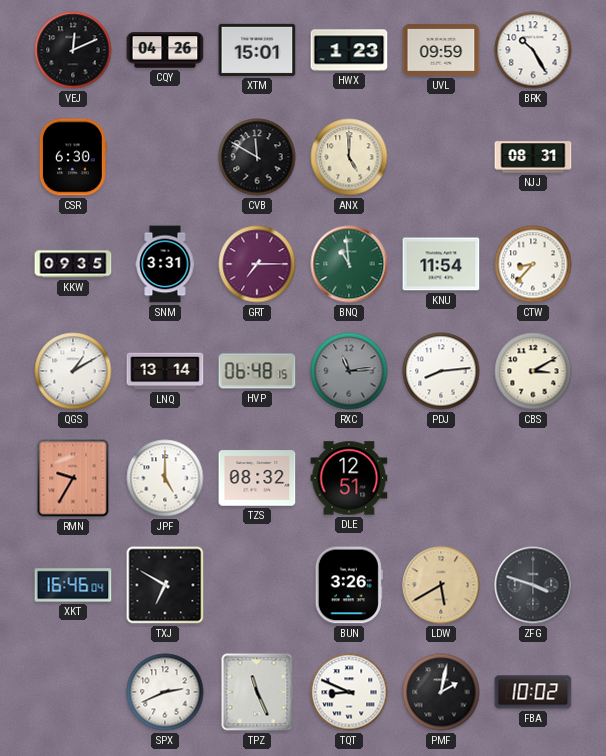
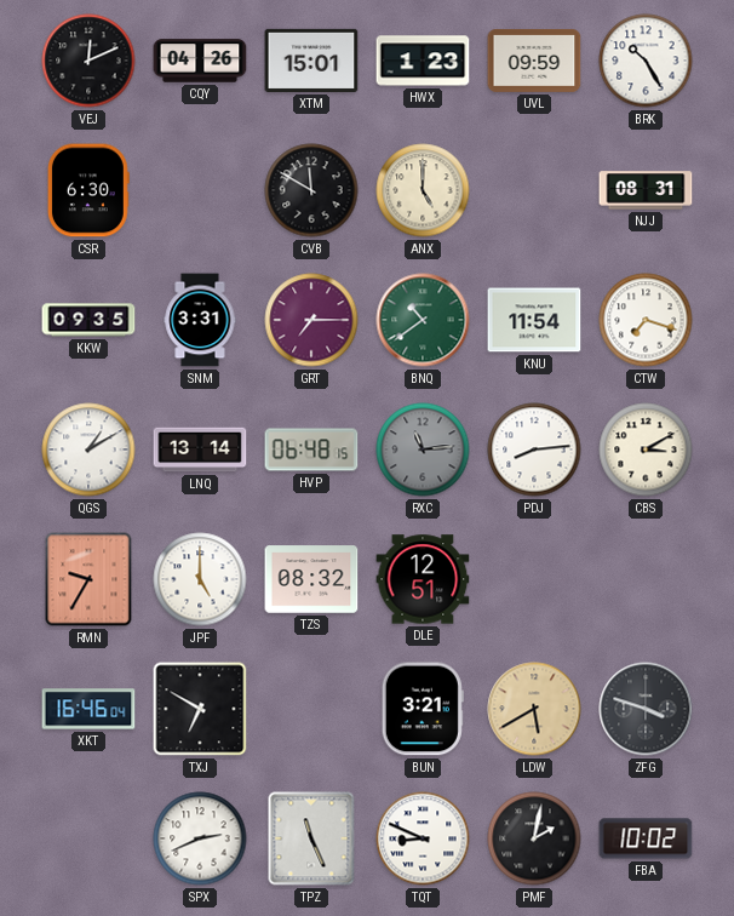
BNQ: 10:59 -> 10:39
CTW: 8:37 -> 7:18
BUN: 3:26 -> 3:21
